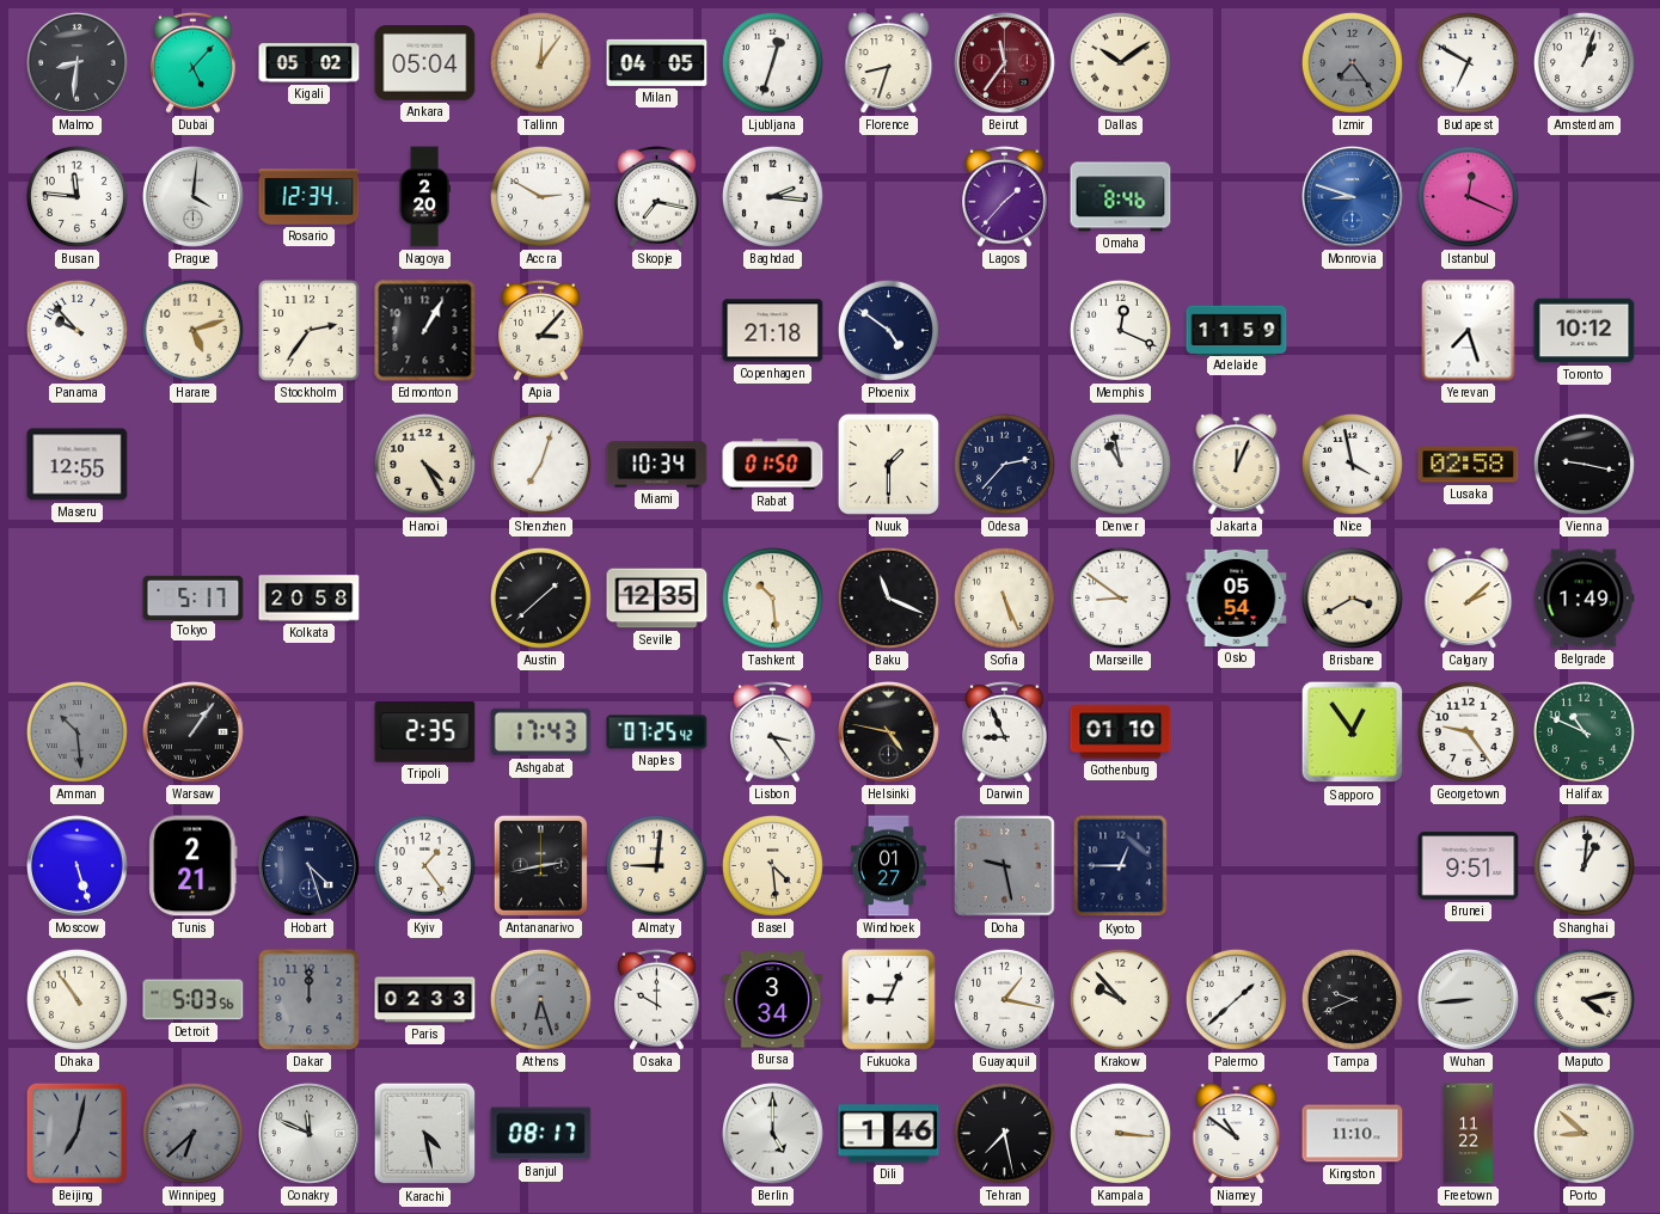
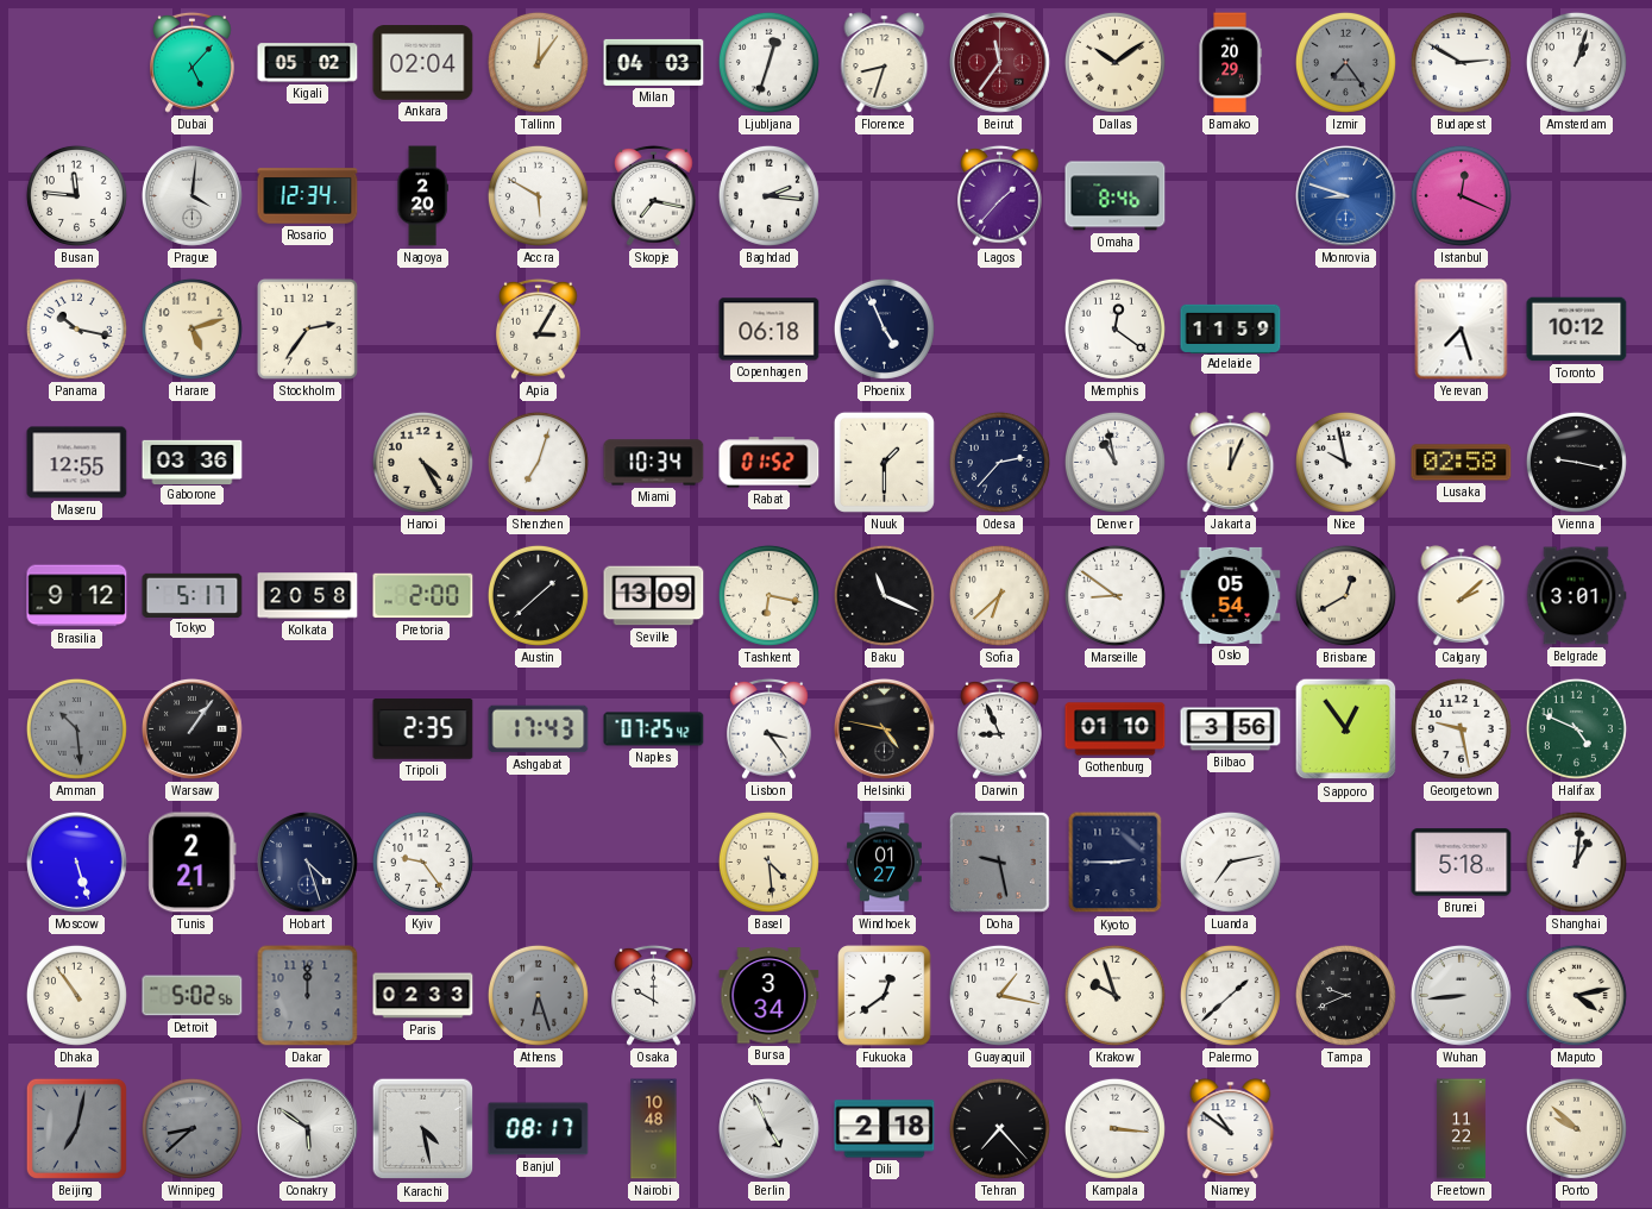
Malmo: 8:31 -> none
Ankara: 05:04 -> 02:04
Milan: 04:05 -> 04:03
Bamako: none -> 20:29
Budapest: 6:50 -> 2:50
Accra: 2:50 -> 5:50
Panama: 9:53 -> 10:17
Edmonton: 1:05 -> none
Apia: 3:07 -> 3:05
Copenhagen: 21:18 -> 06:18
Phoenix: 4:51 -> 4:56
Memphis: 12:19 -> 12:21
Gaborone: none -> 03:36
Rabat: 01:50 -> 01:52
Nice: 3:58 -> 9:58
Brasilia: none -> 9:12
Pretoria: none -> 2:00
Seville: 12:35 -> 13:09
Tashkent: 10:29 -> 6:17
Sofia: 5:26 -> 6:38
Brisbane: 3:40 -> 12:40
Belgrade: 1:49 -> 3:01
Bilbao: none -> 3:56
Georgetown: 9:24 -> 9:28
Halifax: 10:49 -> 4:49
Kyiv: 1:24 -> 9:24
Antananarivo: 2:43 -> none
Almaty: 9:01 -> none
Kyoto: 12:45 -> 2:45
Luanda: none -> 7:13
Brunei: 9:51 -> 5:18
Detroit: 5:03 -> 5:02
Fukuoka: 9:04 -> 12:39
Krakow: 9:53 -> 9:57
Winnipeg: 6:38 -> 8:38
Conakry: 11:49 -> 5:51
Nairobi: none -> 10:48
Berlin: 5:00 -> 4:56
Dili: 1:46 -> 2:18
Tehran: 7:28 -> 7:23
Kingston: 11:10 -> none
Porto: 8:52 -> 9:52
